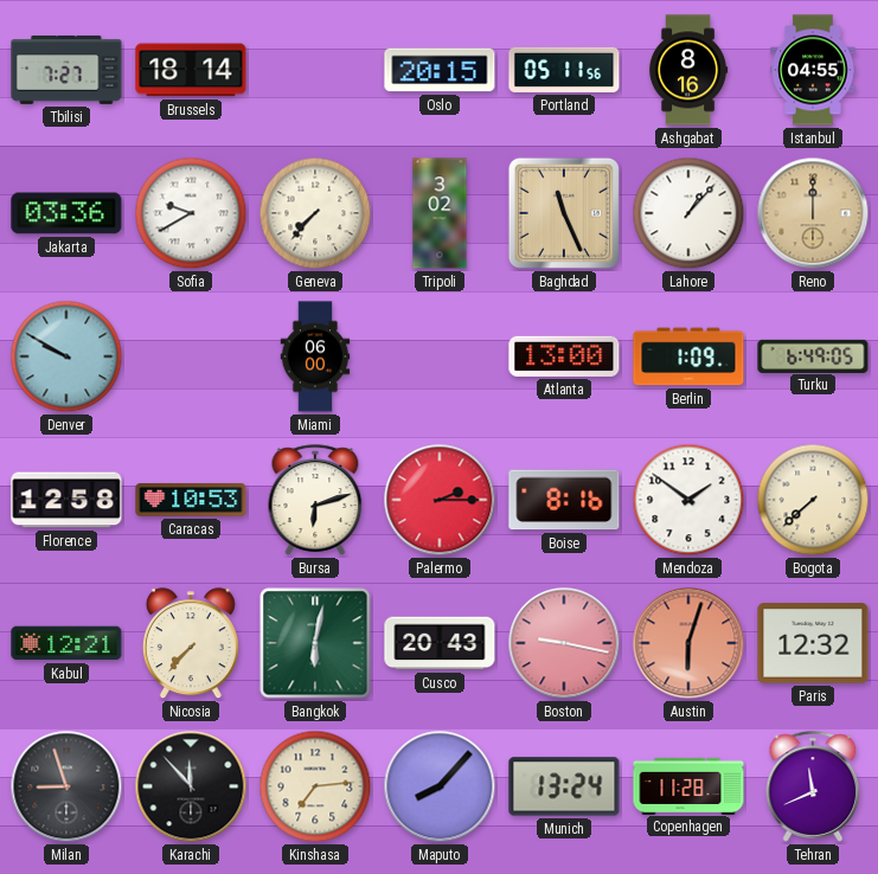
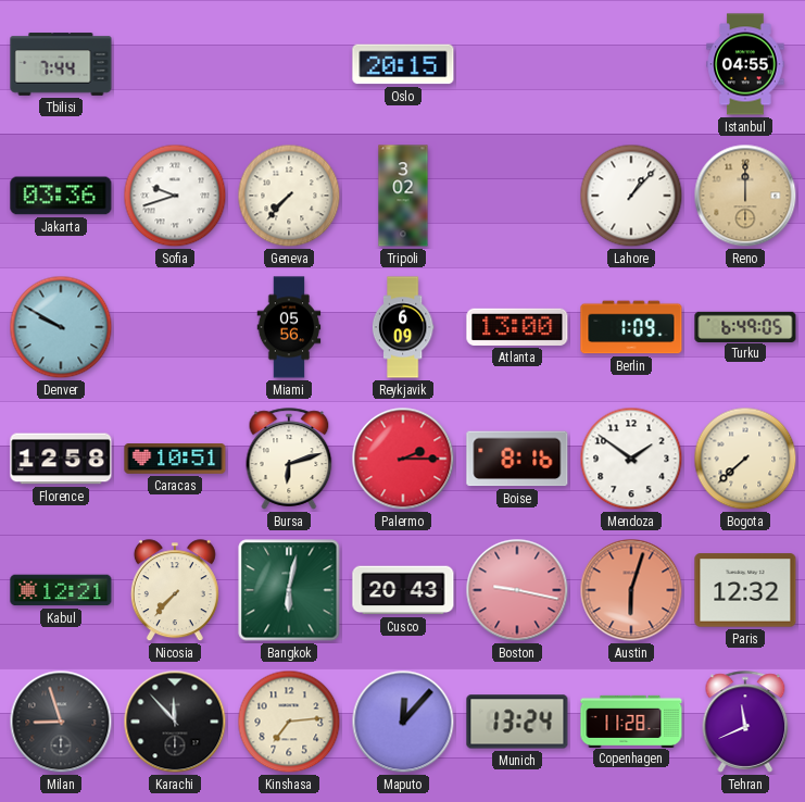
Tbilisi: 7:27 -> 7:44
Brussels: 18:14 -> none
Portland: 05:11 -> none
Ashgabat: 8:16 -> none
Sofia: 9:40 -> 9:42
Baghdad: 11:26 -> none
Miami: 06:00 -> 05:56
Reykjavik: none -> 6:09
Caracas: 10:53 -> 10:51
Maputo: 8:07 -> 12:07
